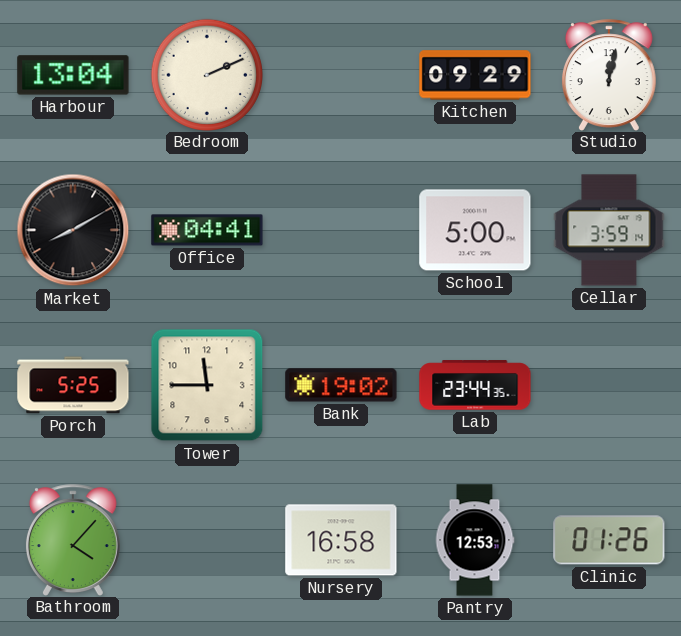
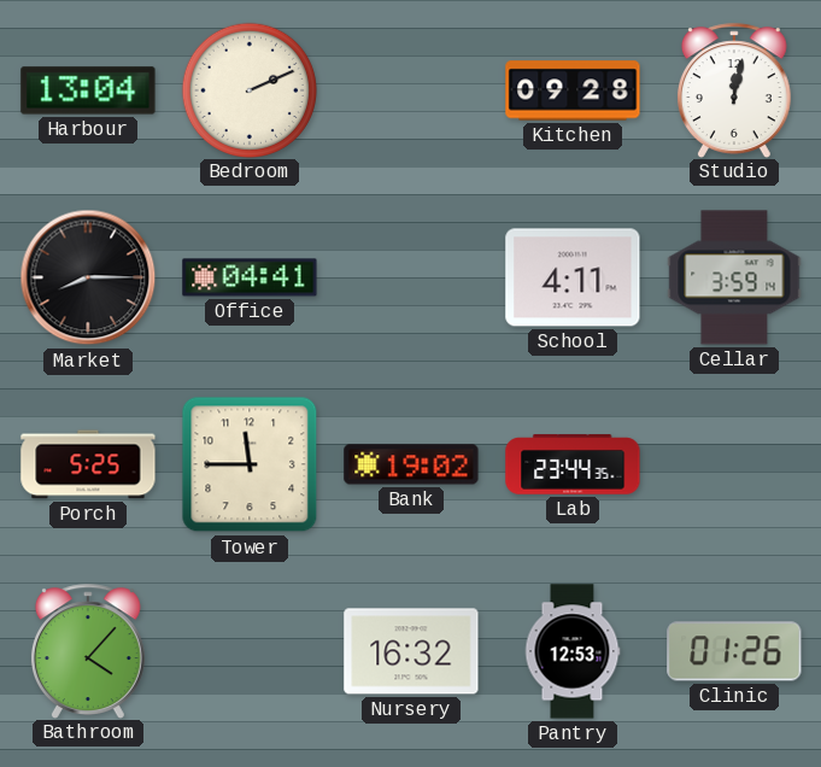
Kitchen: 09:29 -> 09:28
Market: 8:10 -> 8:15
School: 5:00 -> 4:11
Nursery: 16:58 -> 16:32
